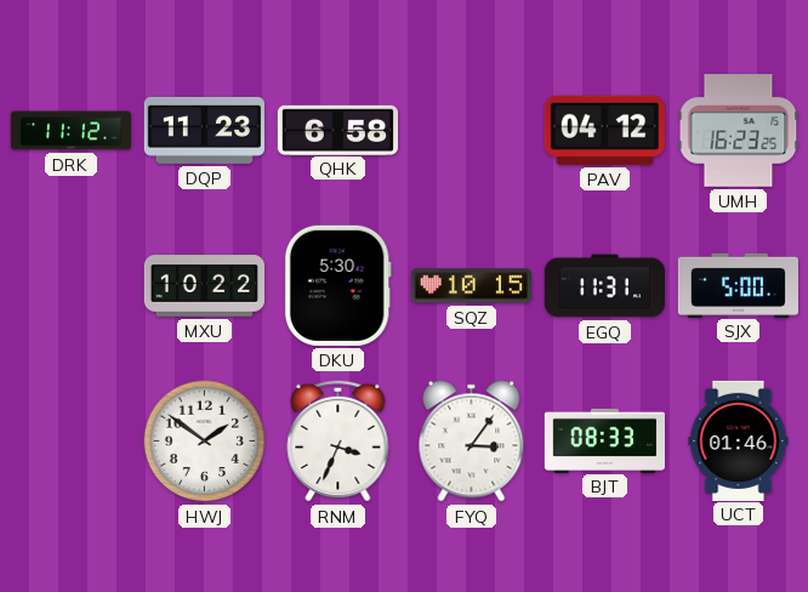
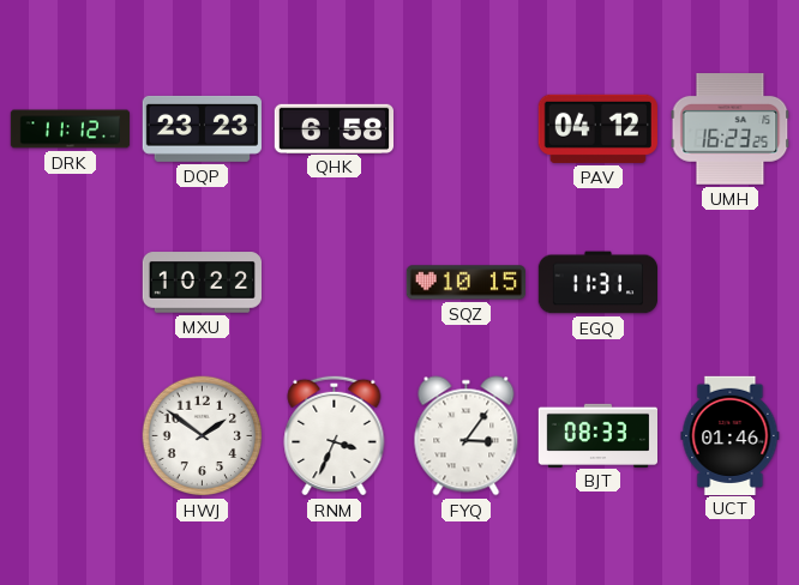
DQP: 11:23 -> 23:23
DKU: 5:30 -> none
SJX: 5:00 -> none
